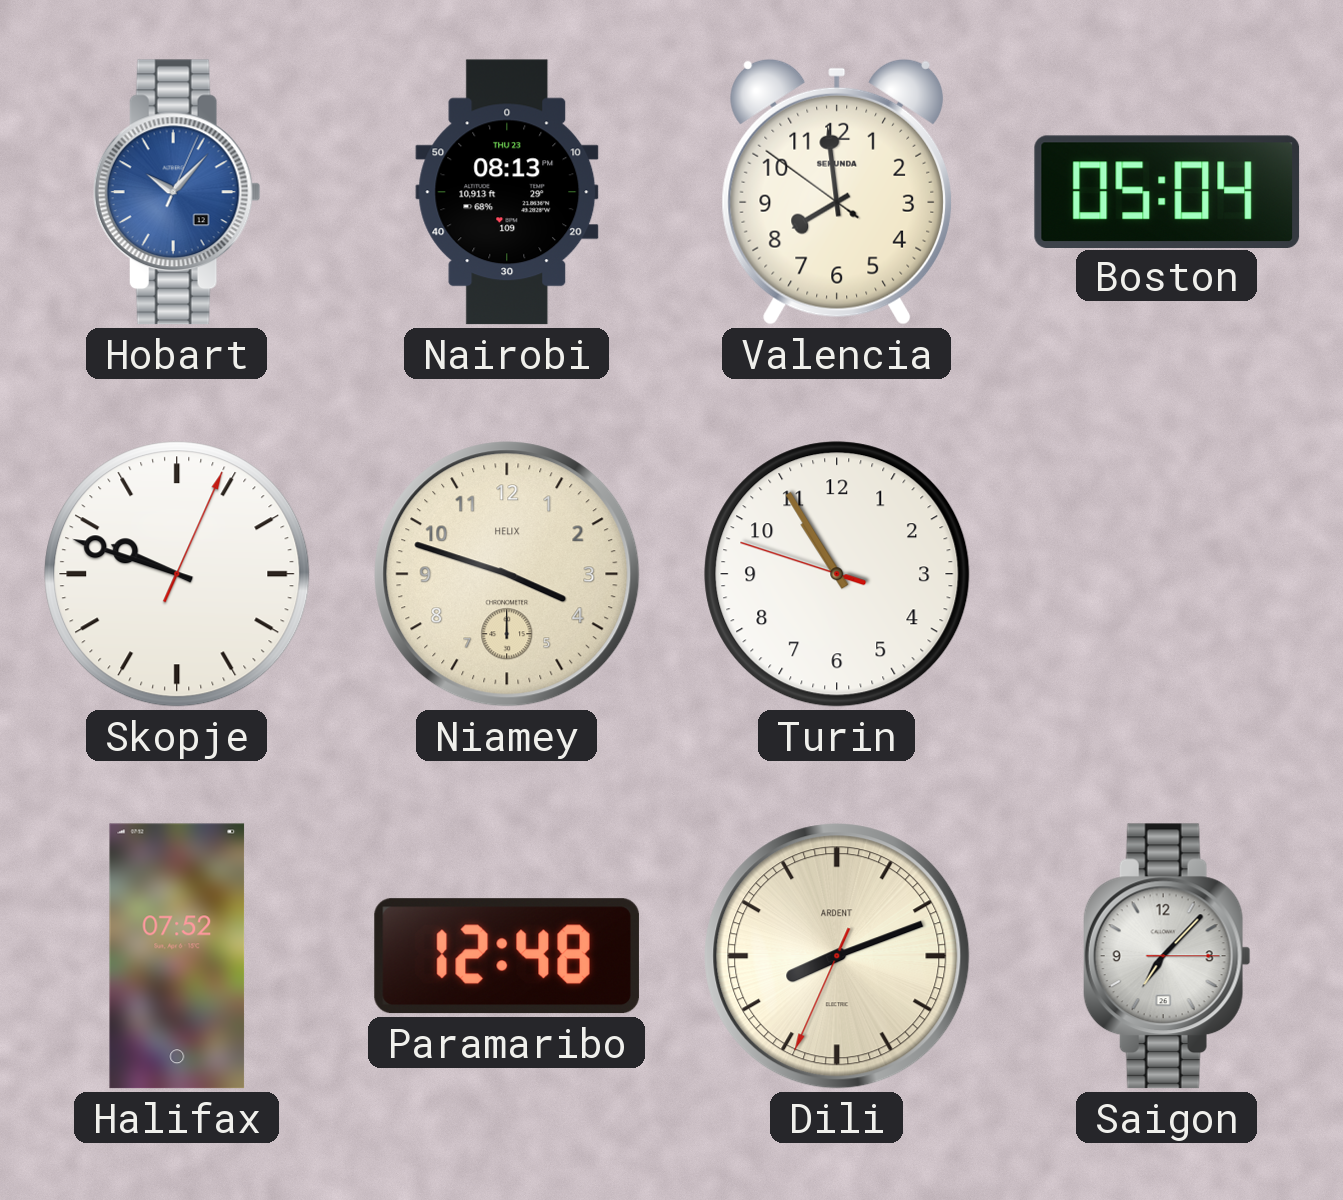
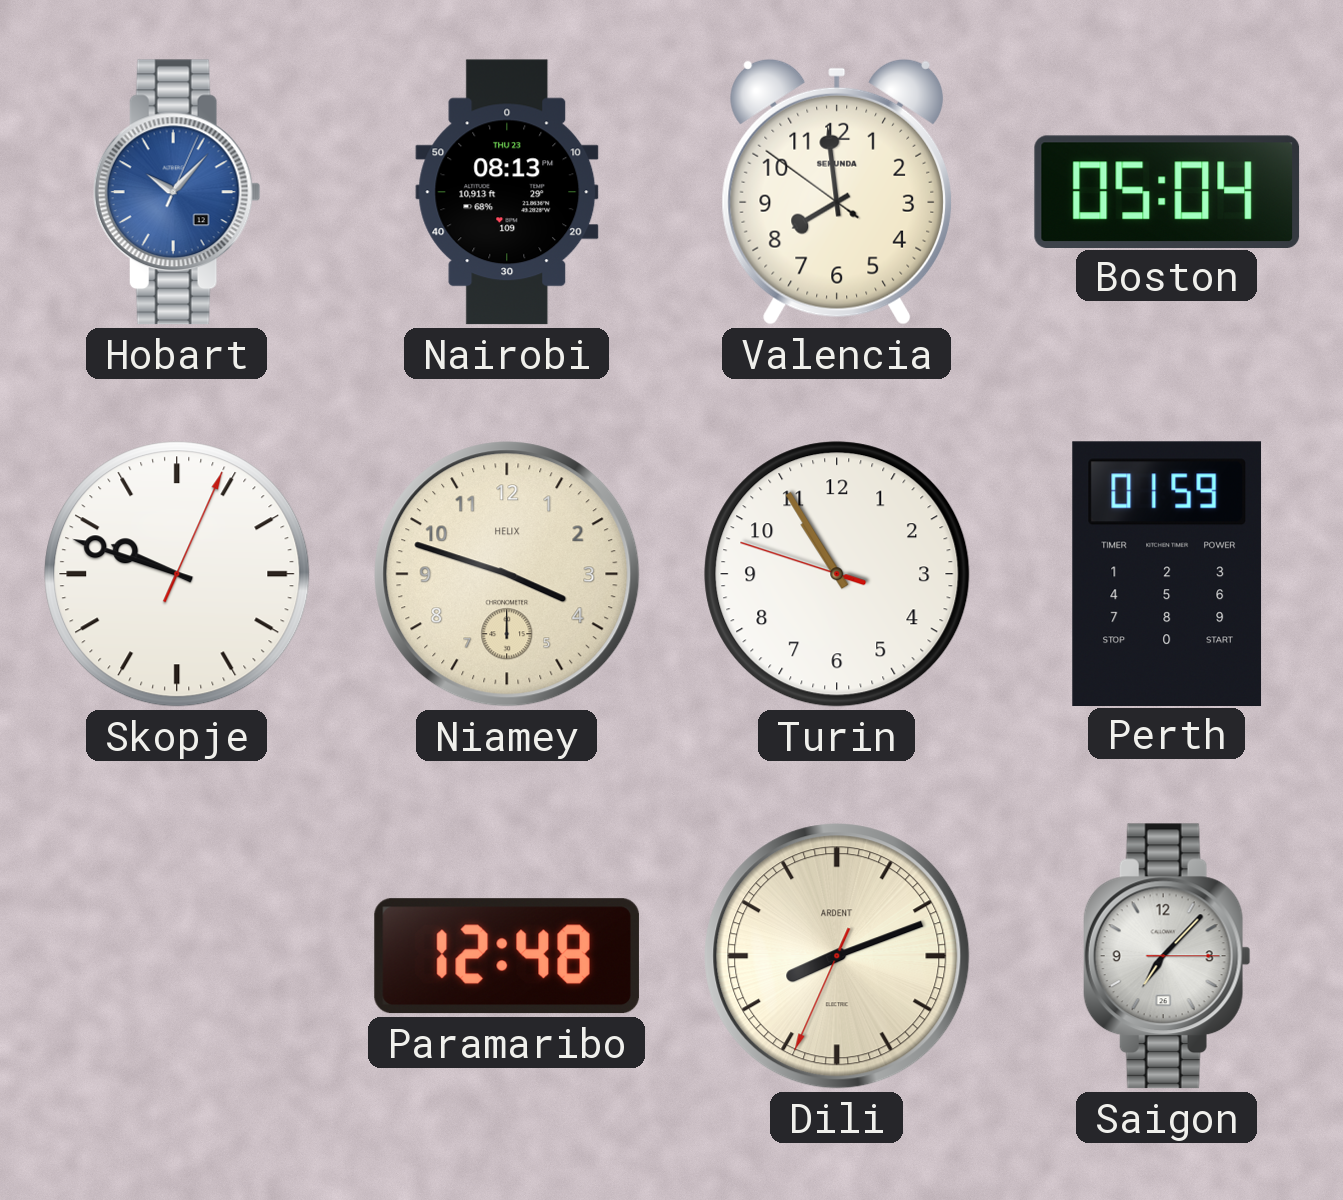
Perth: none -> 01:59
Halifax: 07:52 -> none
